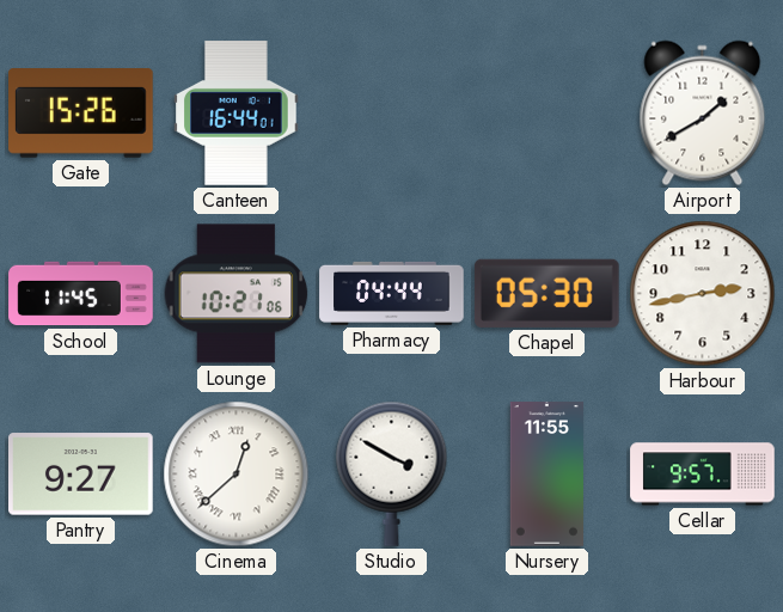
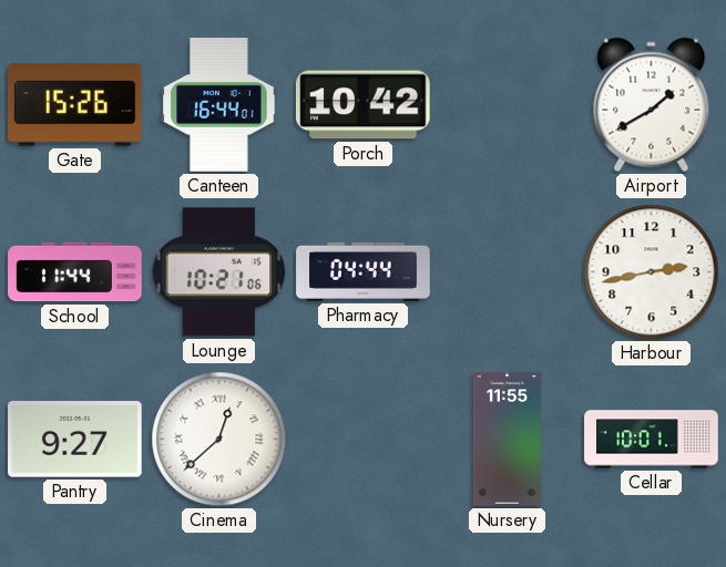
Porch: none -> 10:42
School: 11:45 -> 11:44
Chapel: 05:30 -> none
Studio: 3:50 -> none
Cellar: 9:57 -> 10:01
